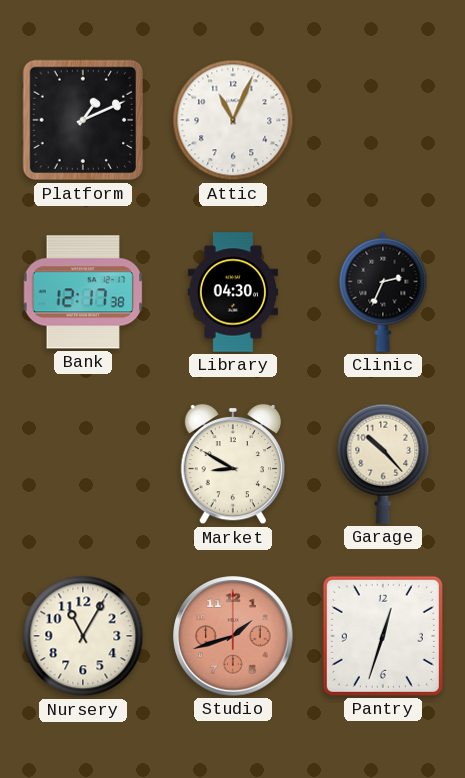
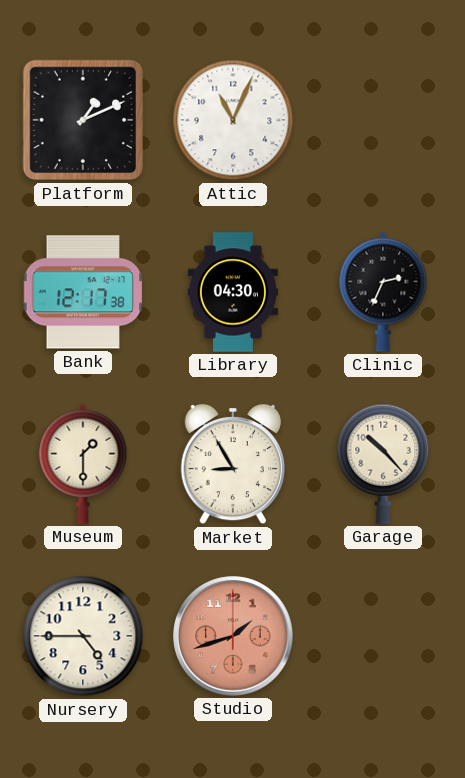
Museum: none -> 1:30
Market: 8:50 -> 8:55
Nursery: 11:05 -> 4:45
Pantry: 12:33 -> none
